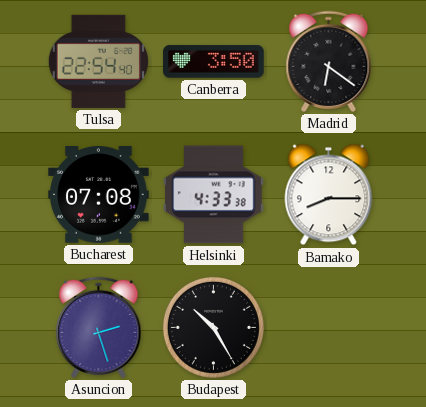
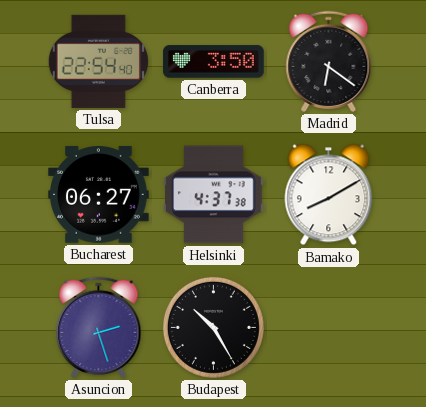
Bucharest: 07:08 -> 06:27
Helsinki: 4:33 -> 4:37
Bamako: 8:15 -> 8:10
